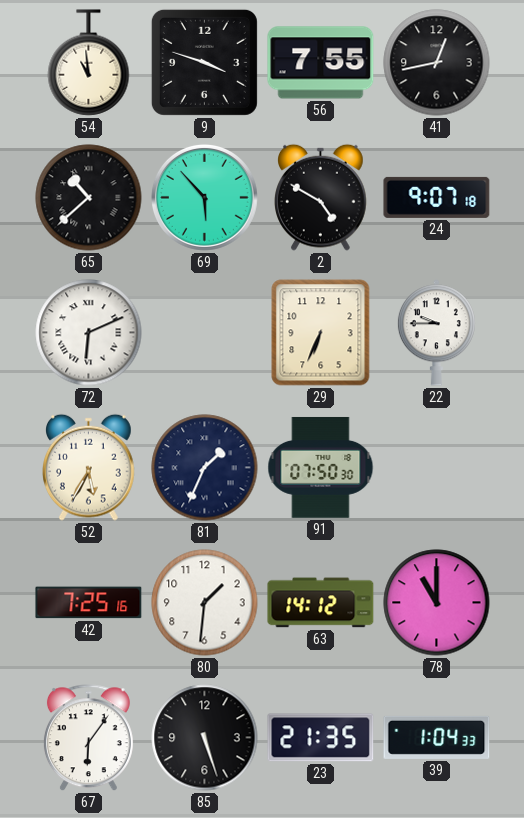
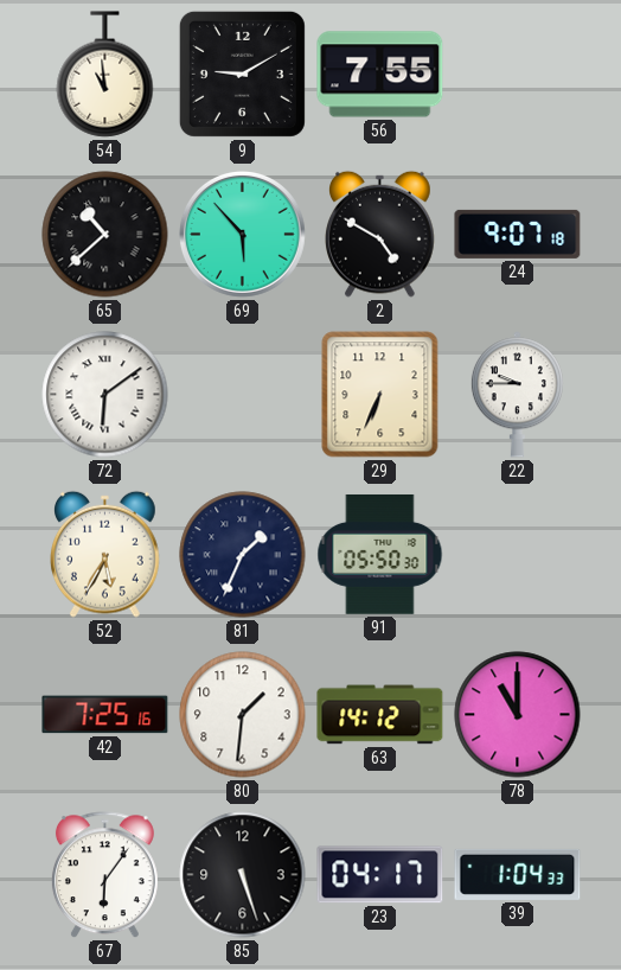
9: 3:48 -> 9:10
41: 12:43 -> none
72: 6:11 -> 6:09
91: 07:50 -> 05:50
23: 21:35 -> 04:17
